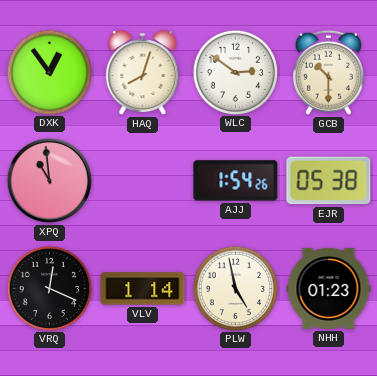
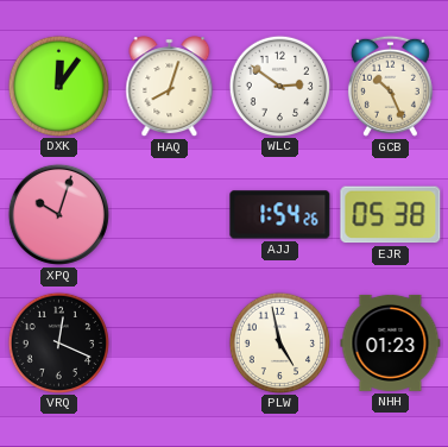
DXK: 12:54 -> 12:06
GCB: 10:30 -> 10:26
XPQ: 10:59 -> 10:03
VLV: 1:14 -> none
